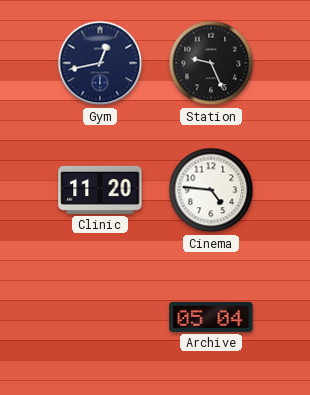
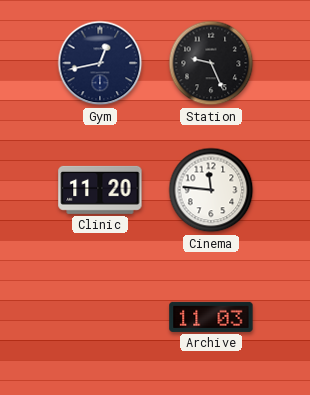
Cinema: 4:46 -> 11:46
Archive: 05:04 -> 11:03
